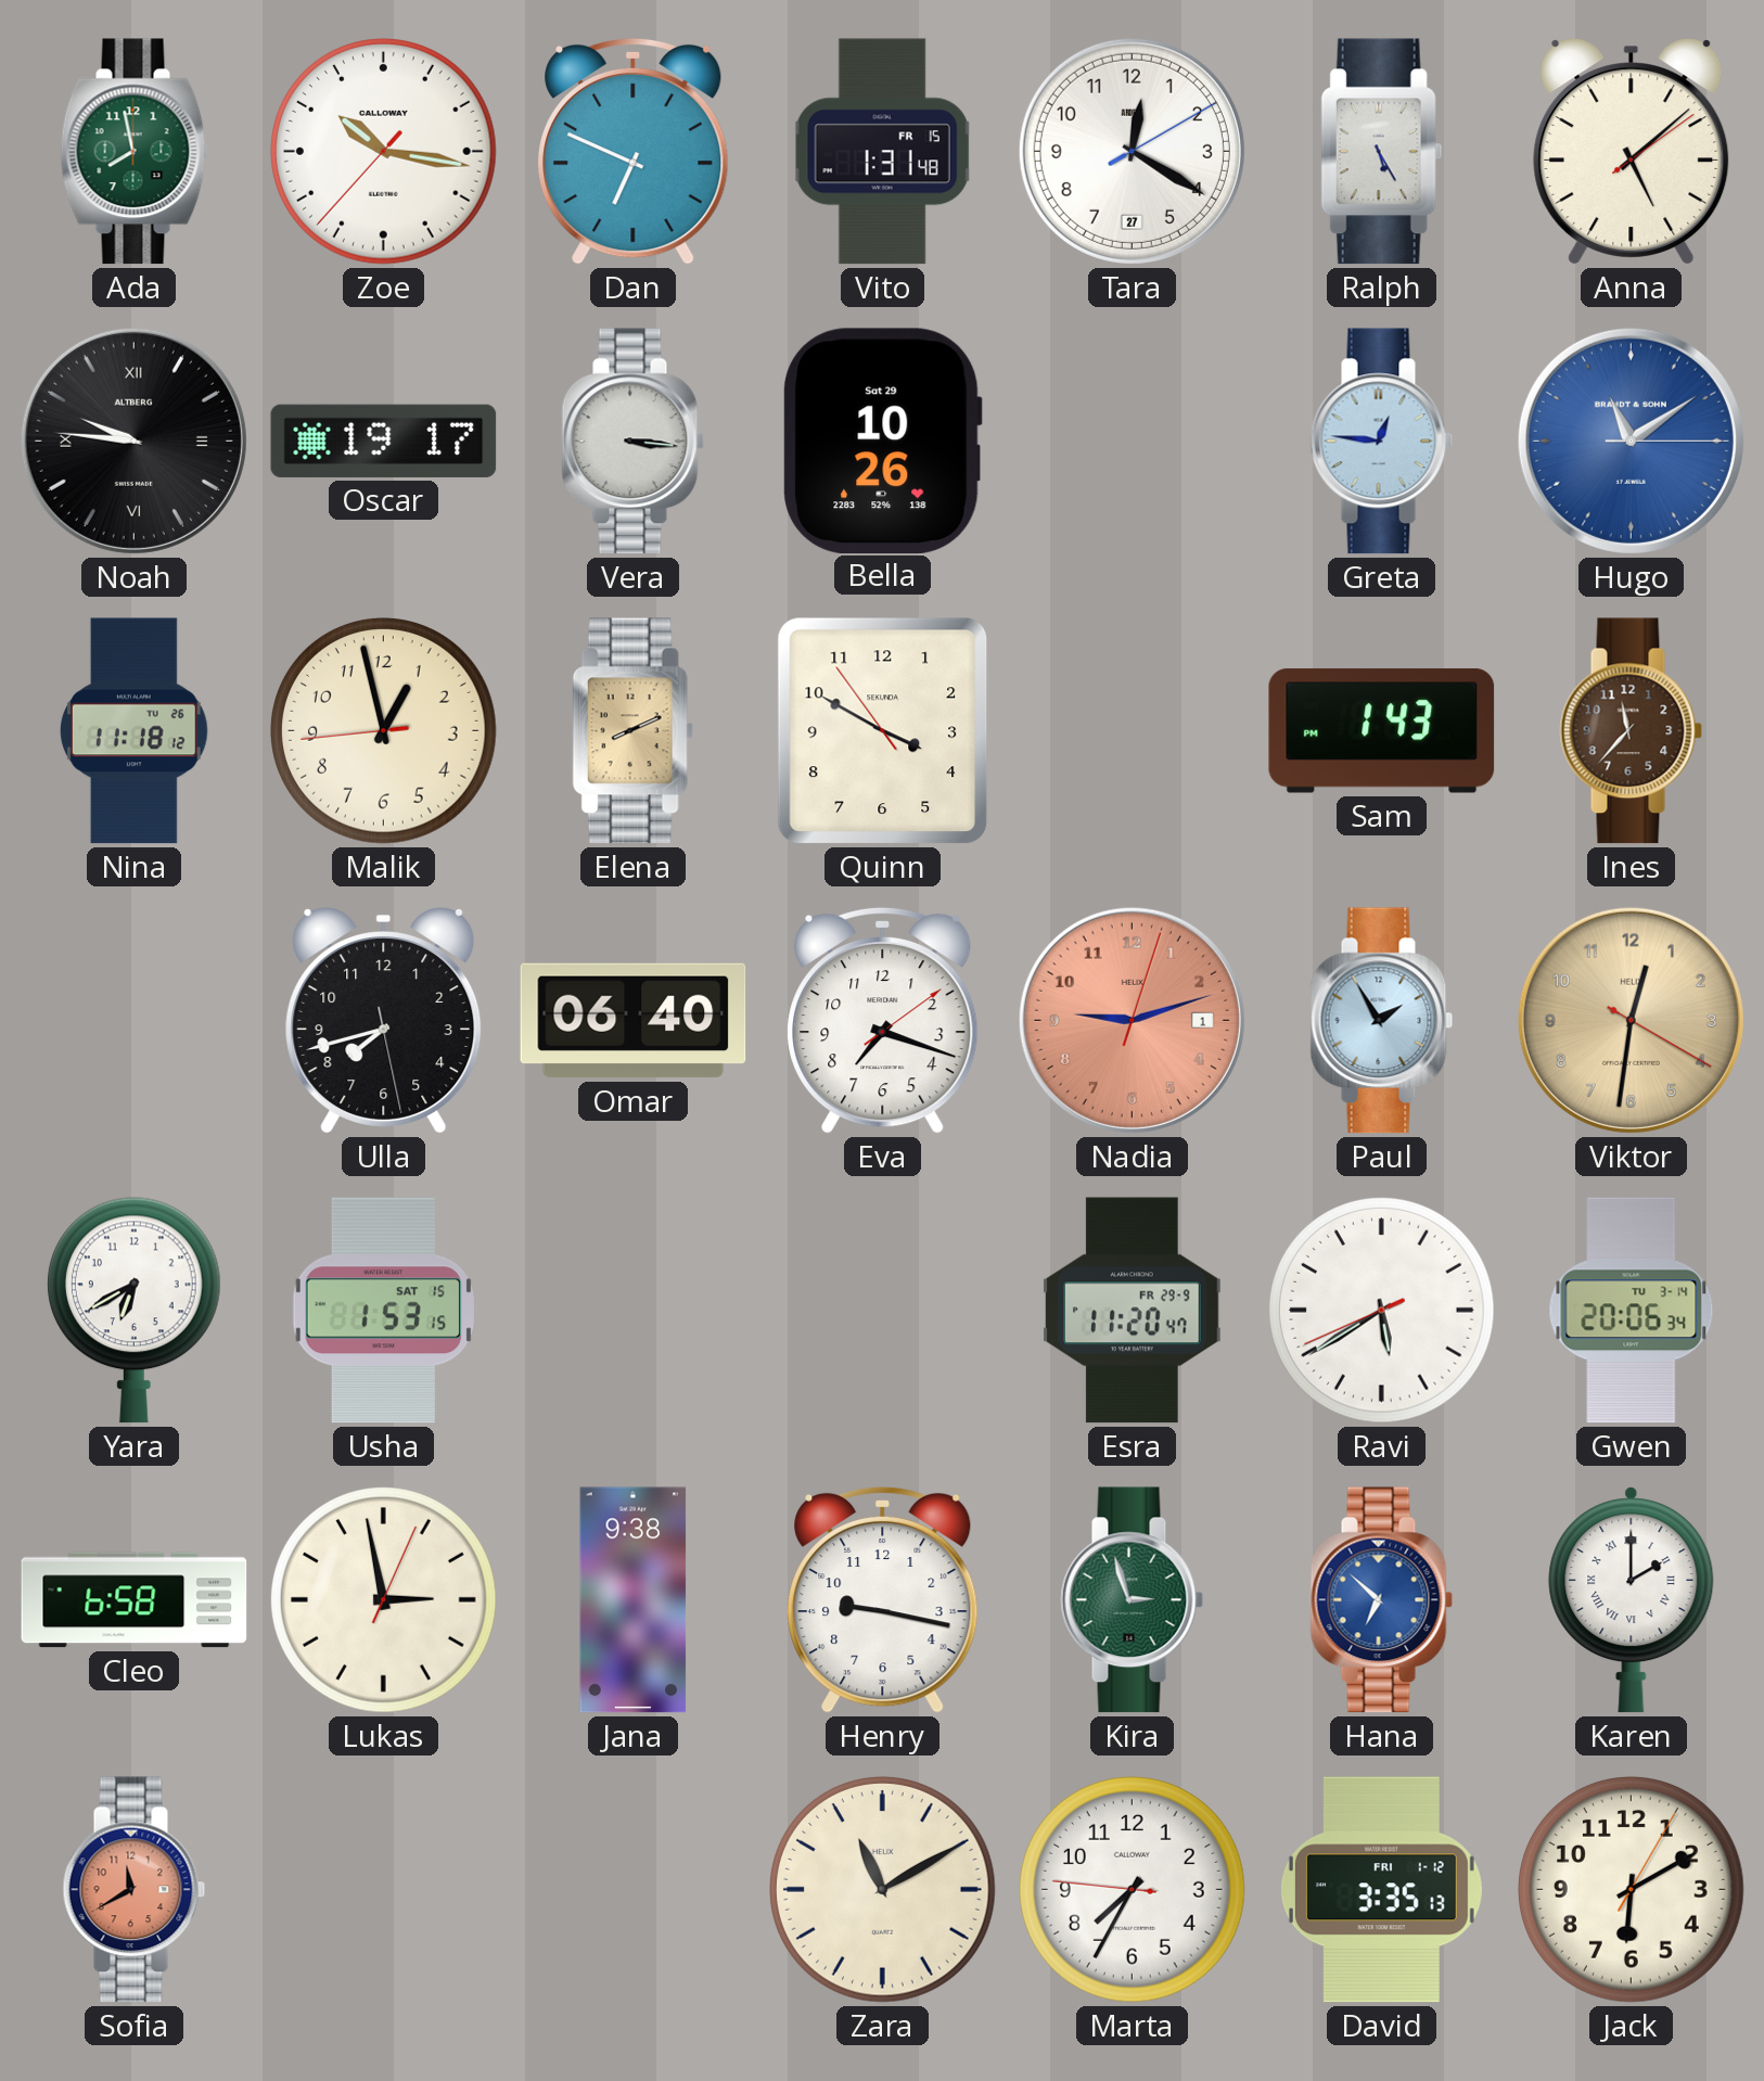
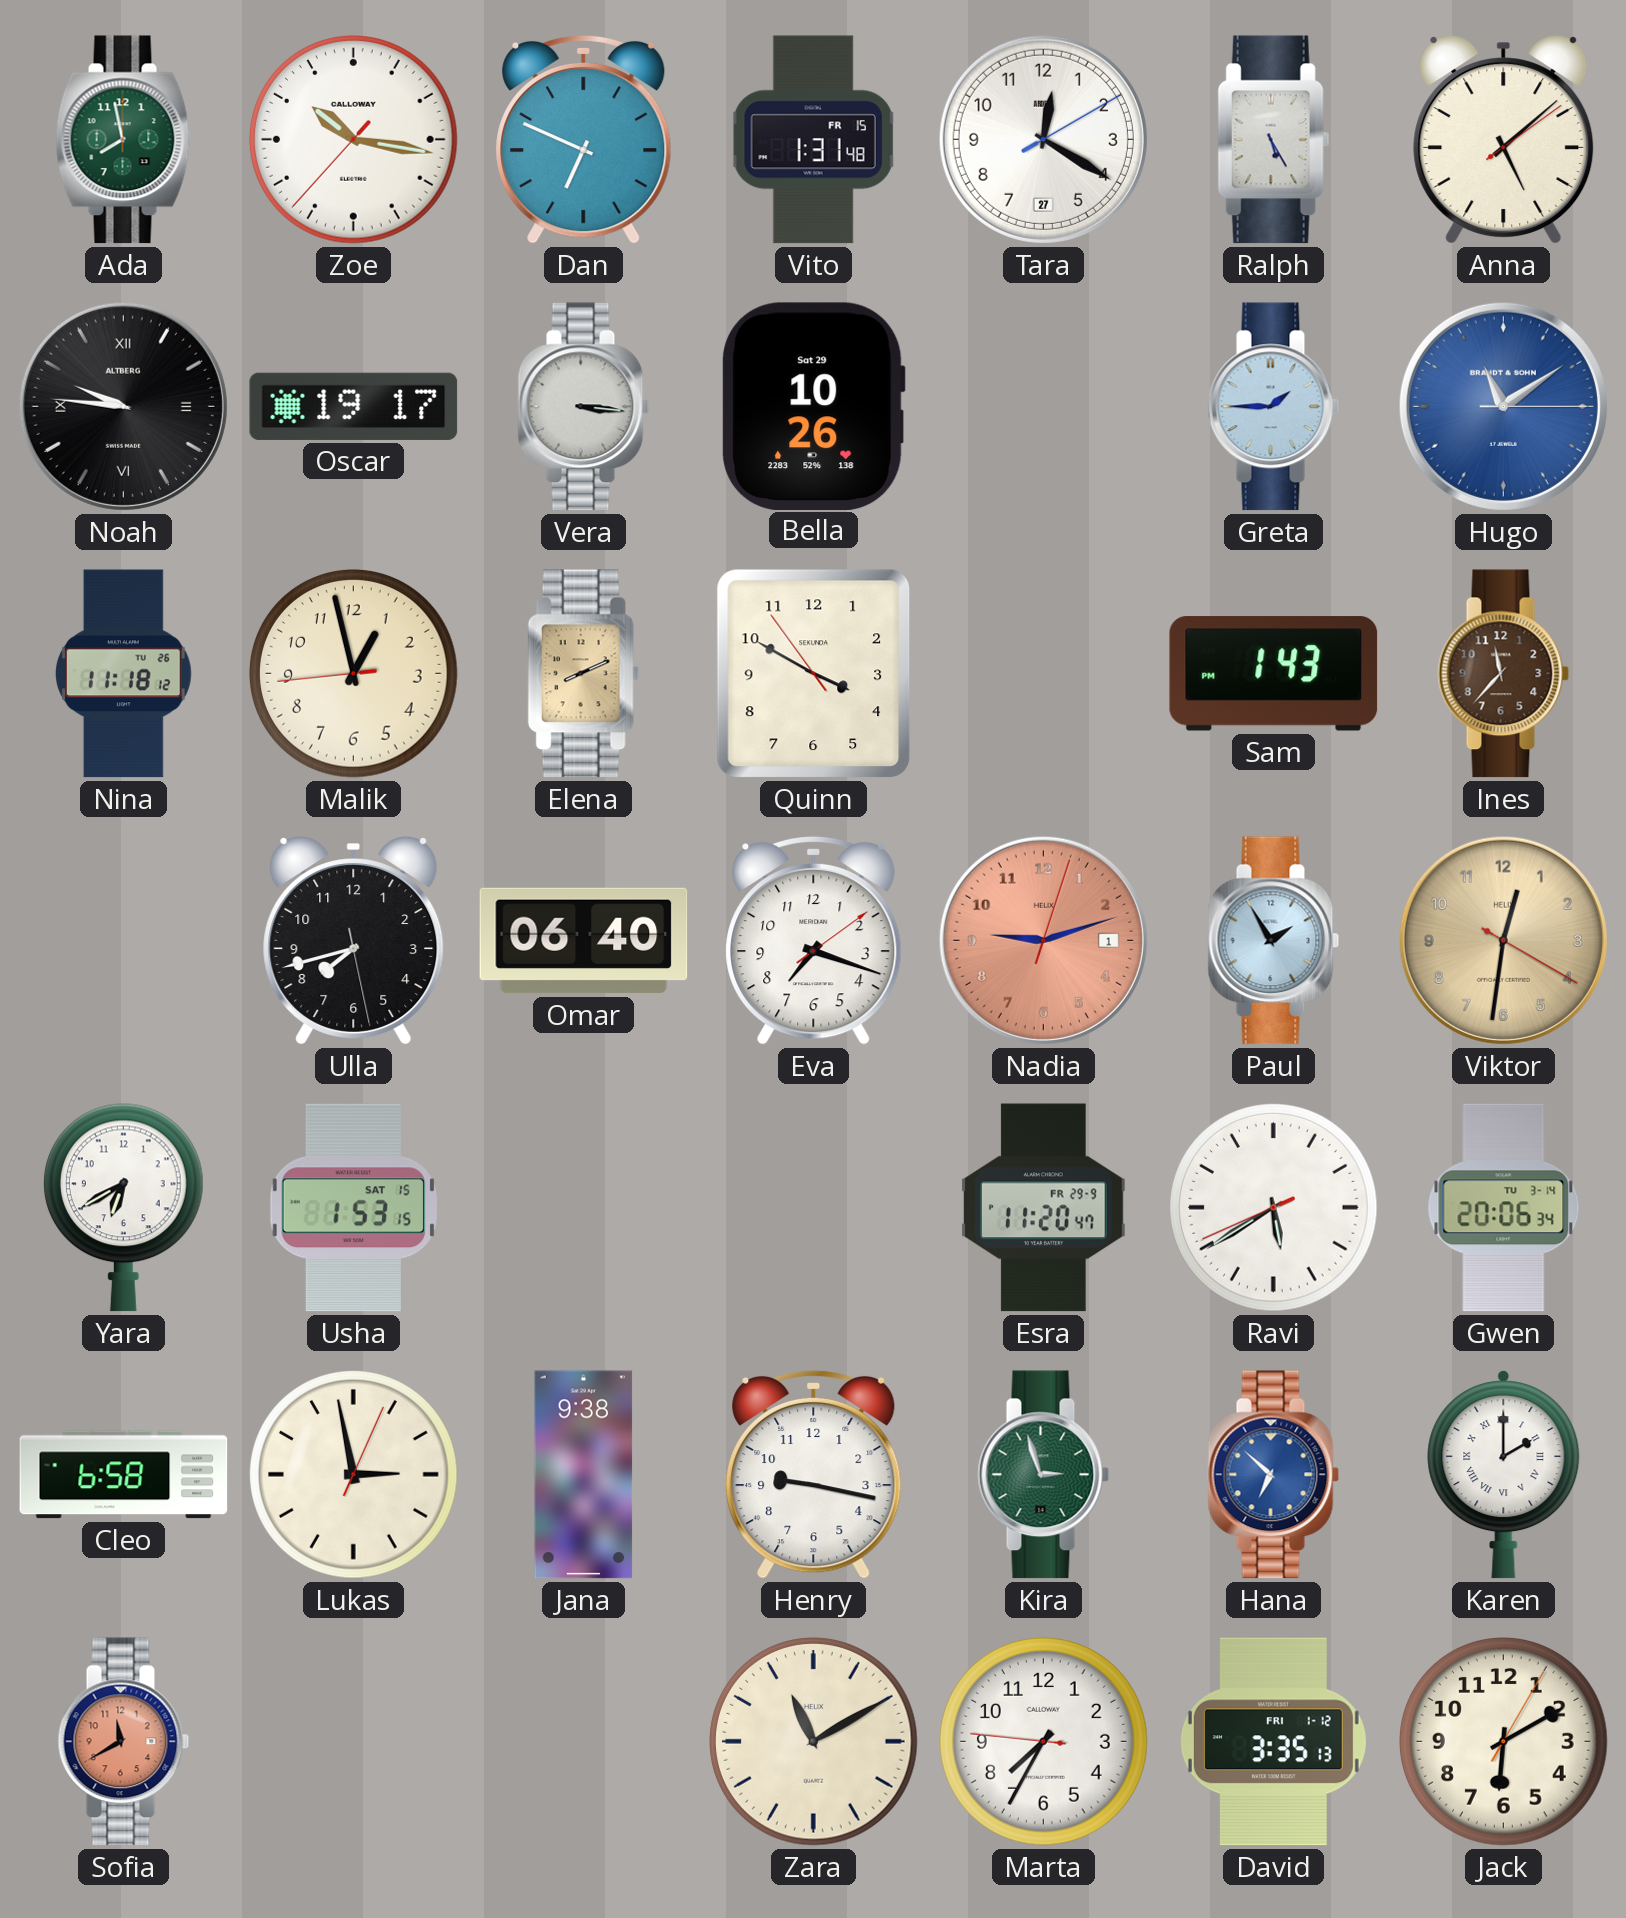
Greta: 12:46 -> 1:45
